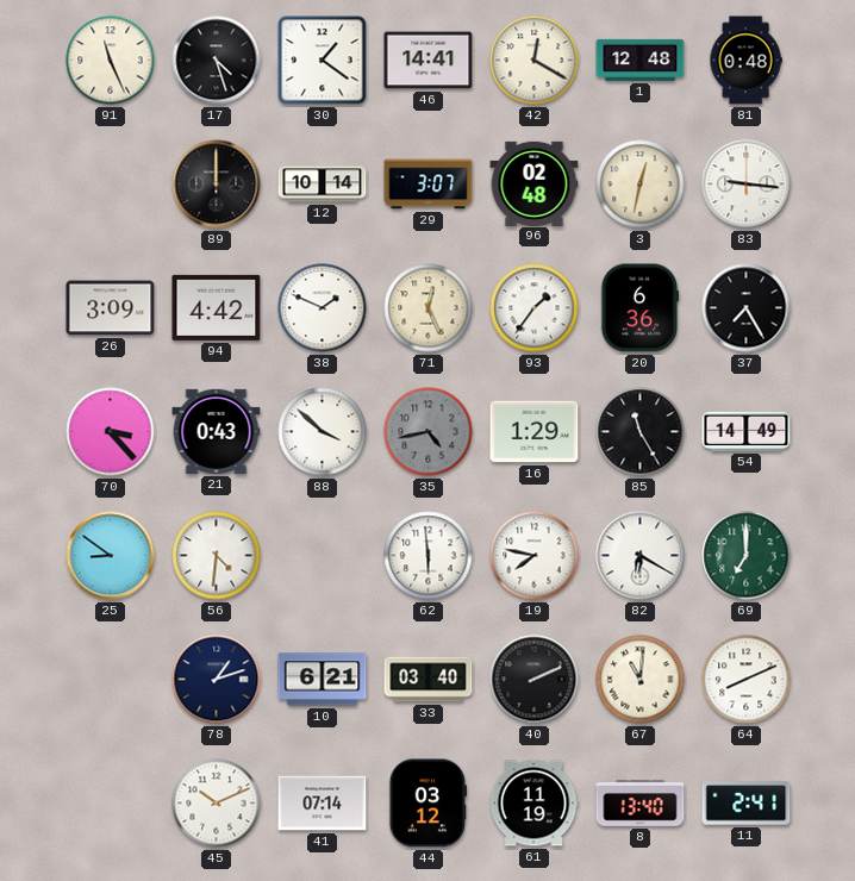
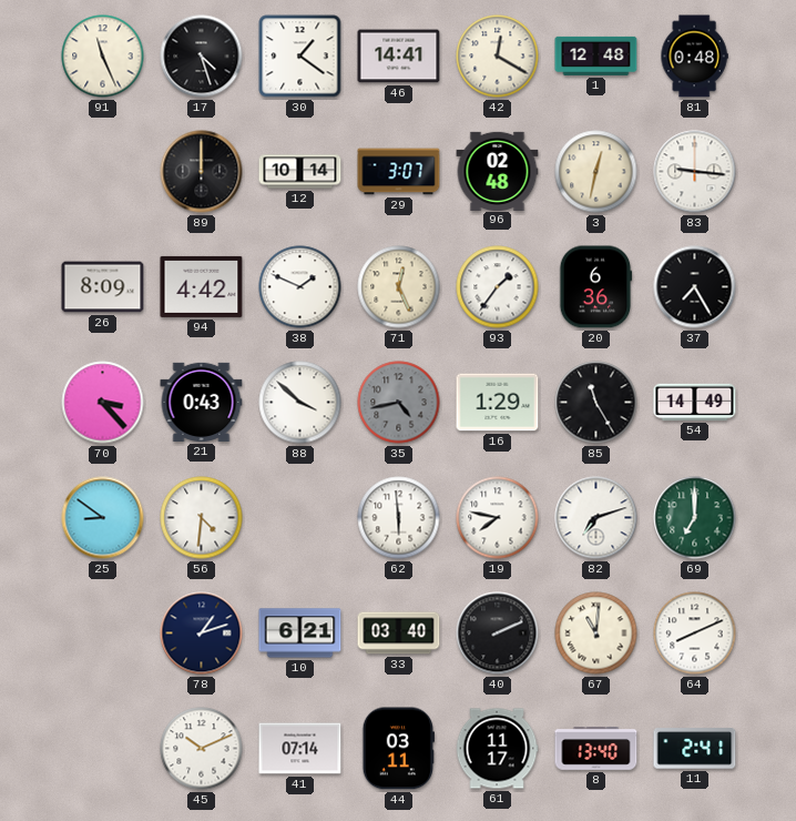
26: 3:09 -> 8:09
82: 6:20 -> 7:12
44: 03:12 -> 03:11
61: 11:19 -> 11:17
